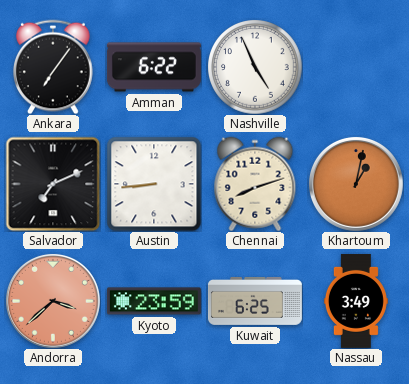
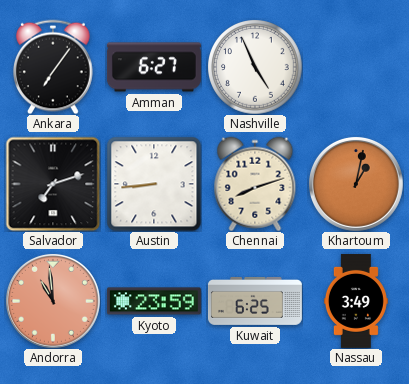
Amman: 6:22 -> 6:27
Salvador: 7:11 -> 7:12
Andorra: 3:38 -> 10:59
